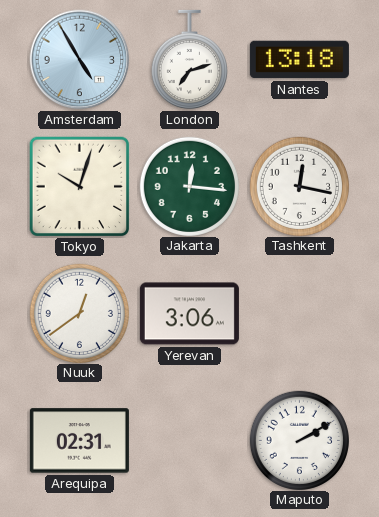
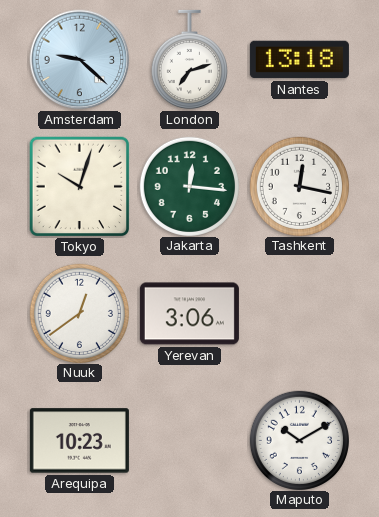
Amsterdam: 4:55 -> 9:22
Arequipa: 02:31 -> 10:23
Maputo: 2:10 -> 10:10
